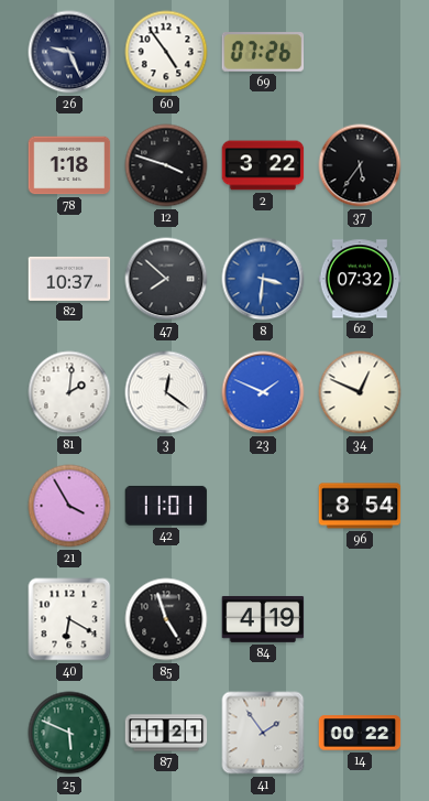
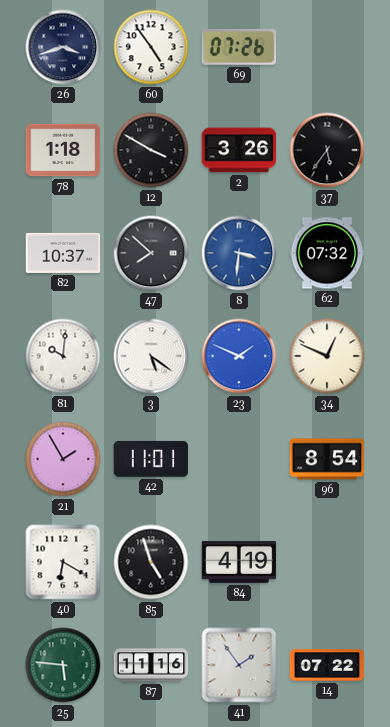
26: 9:26 -> 3:42
12: 3:48 -> 3:50
2: 3:22 -> 3:26
81: 2:01 -> 10:01
3: 12:21 -> 5:21
21: 3:55 -> 1:55
25: 5:49 -> 5:46
87: 11:21 -> 11:16
14: 00:22 -> 07:22
